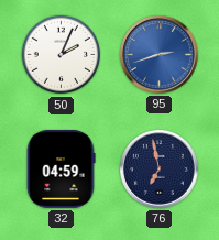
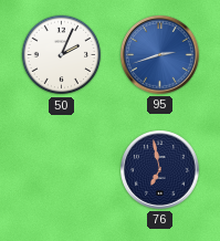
32: 04:59 -> none
